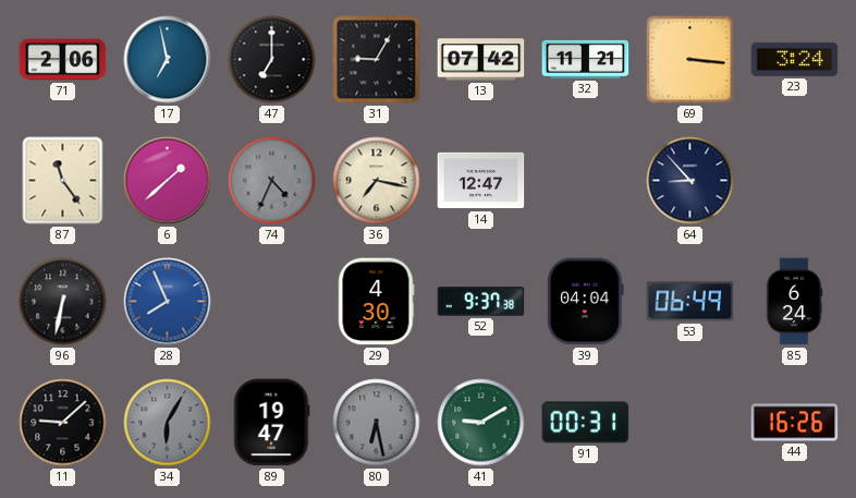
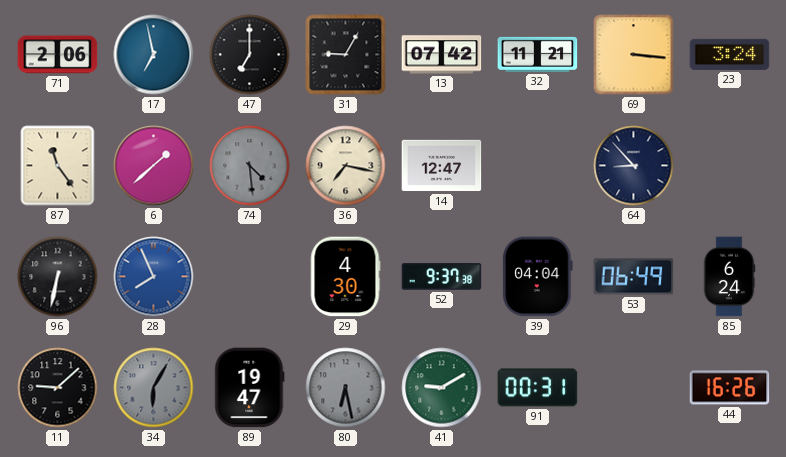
74: 4:34 -> 4:29
